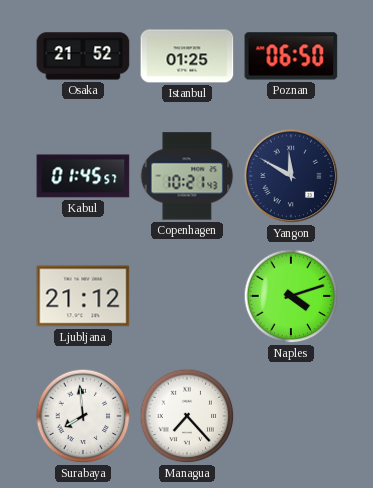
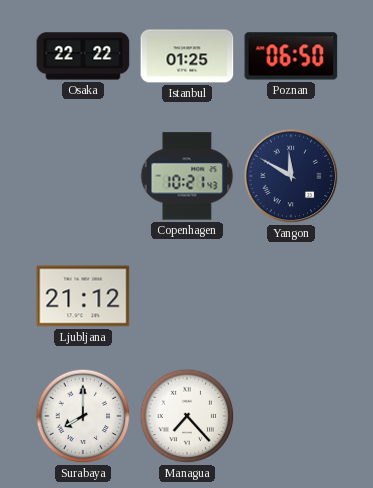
Osaka: 21:52 -> 22:22
Kabul: 01:45 -> none
Naples: 4:12 -> none
Surabaya: 7:59 -> 8:00
